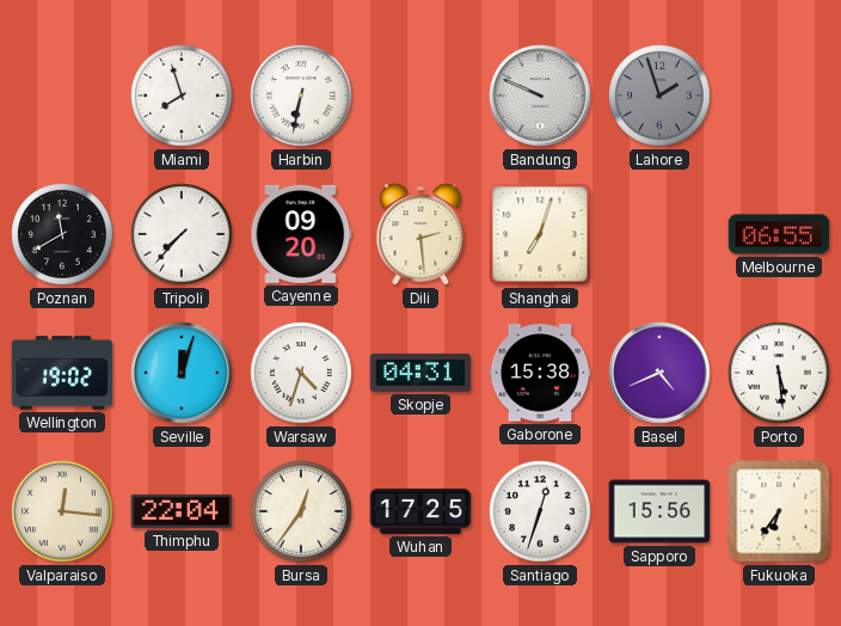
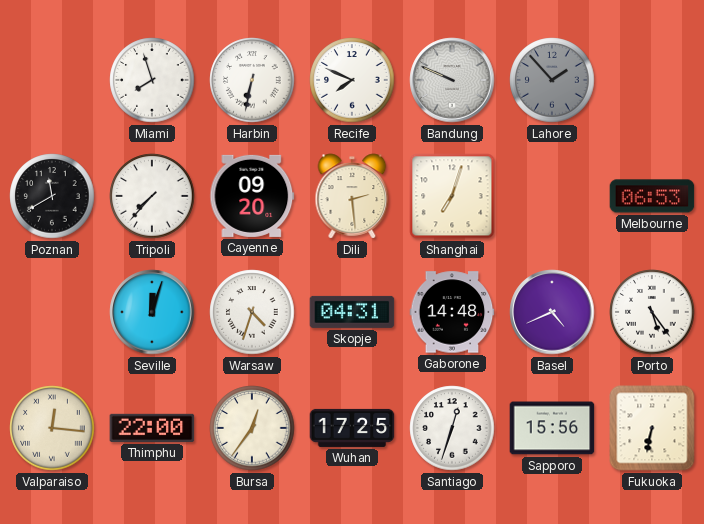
Recife: none -> 7:49
Lahore: 1:57 -> 1:53
Melbourne: 06:55 -> 06:53
Wellington: 19:02 -> none
Gaborone: 15:38 -> 14:48
Porto: 5:29 -> 5:24
Thimphu: 22:04 -> 22:00
Fukuoka: 6:36 -> 6:32
